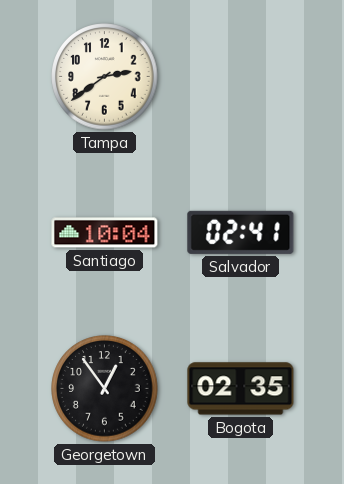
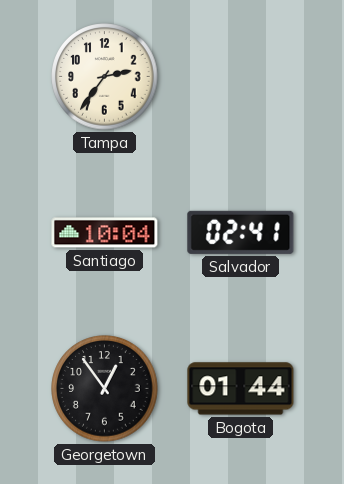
Tampa: 2:39 -> 2:36
Bogota: 02:35 -> 01:44
